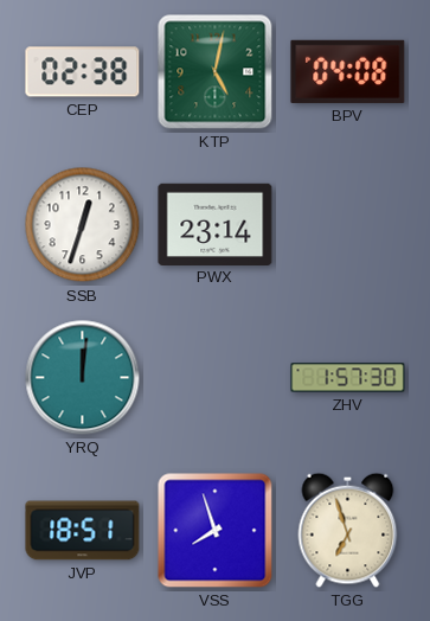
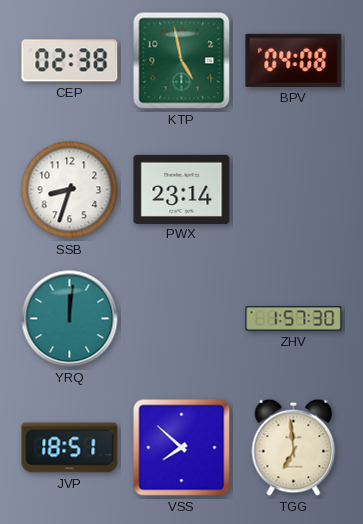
KTP: 5:02 -> 4:58
SSB: 12:33 -> 8:33
VSS: 7:57 -> 7:52
TGG: 6:57 -> 6:59
